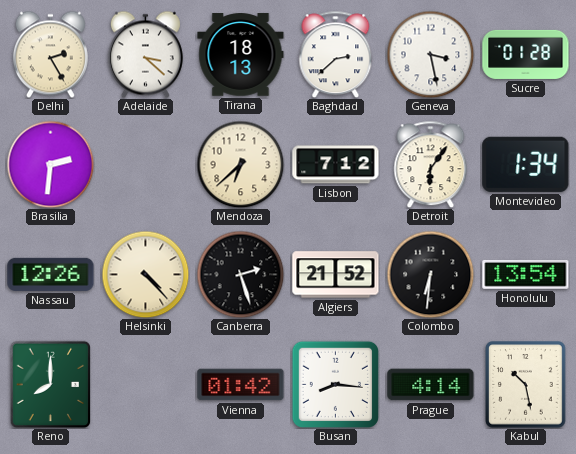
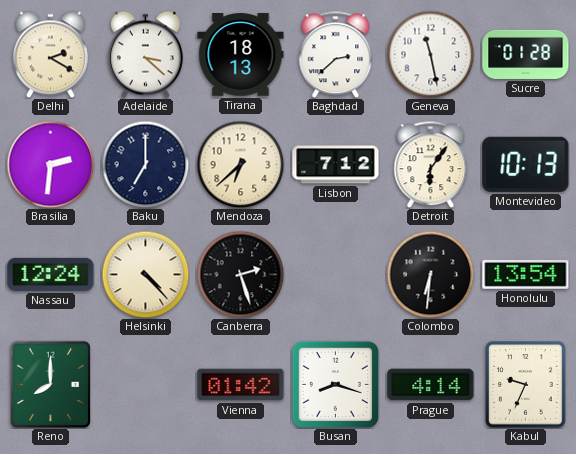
Delhi: 2:25 -> 2:20
Geneva: 3:28 -> 11:28
Baku: none -> 7:00
Montevideo: 1:34 -> 10:13
Nassau: 12:26 -> 12:24
Algiers: 21:52 -> none
Busan: 8:16 -> 8:18
Kabul: 10:28 -> 9:34
